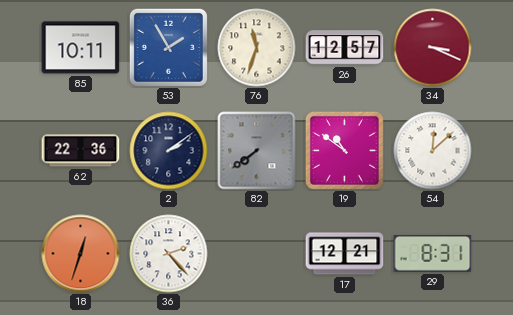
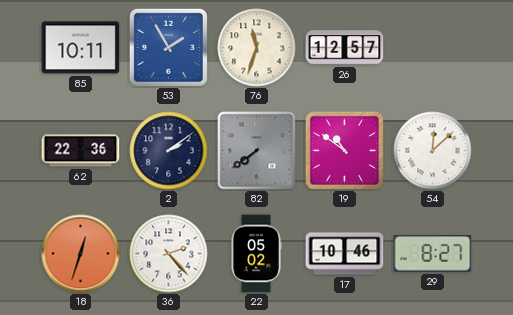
34: 3:19 -> none
22: none -> 05:02
17: 12:21 -> 10:46
29: 8:31 -> 8:27
